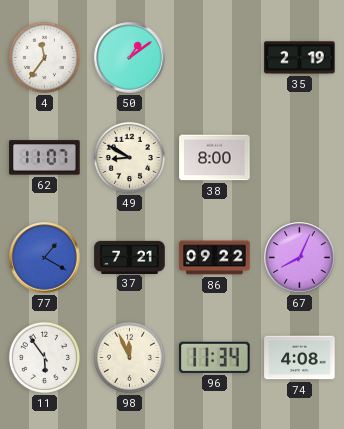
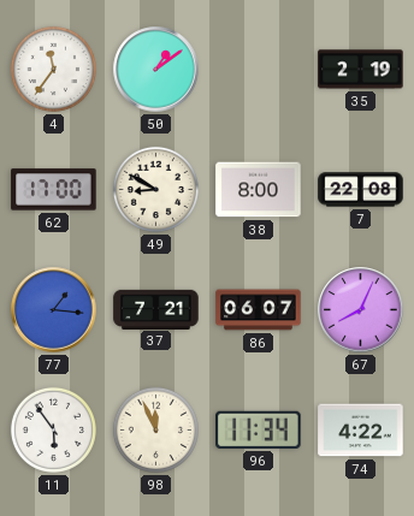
62: 11:07 -> 17:00
7: none -> 22:08
77: 1:20 -> 1:16
86: 09:22 -> 06:07
74: 4:08 -> 4:22
